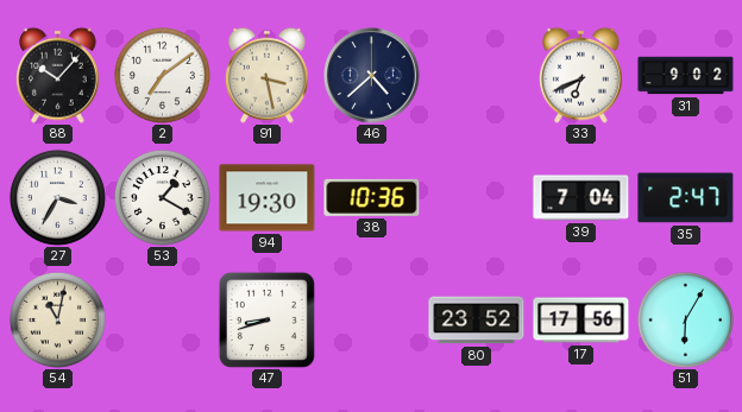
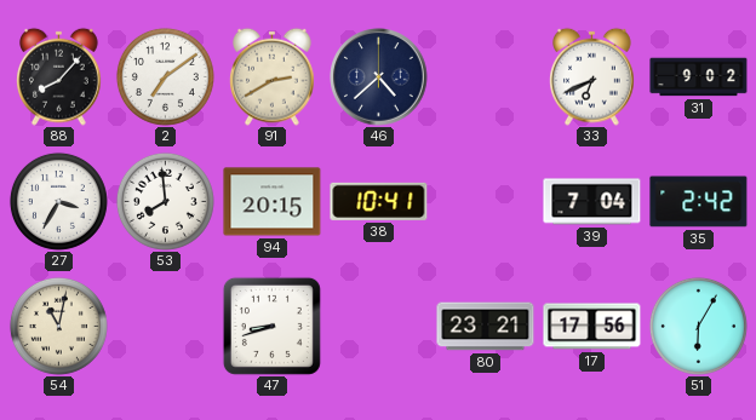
88: 10:07 -> 8:07
91: 3:28 -> 2:40
53: 1:20 -> 7:59
94: 19:30 -> 20:15
38: 10:36 -> 10:41
35: 2:47 -> 2:42
80: 23:52 -> 23:21
